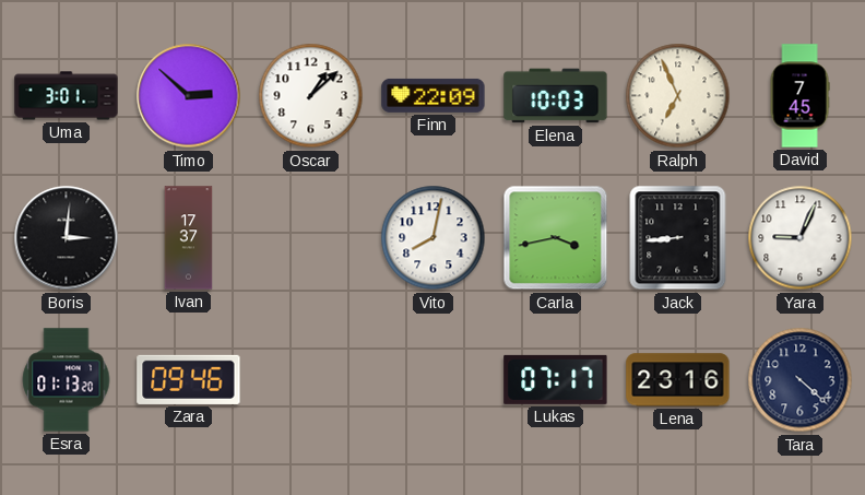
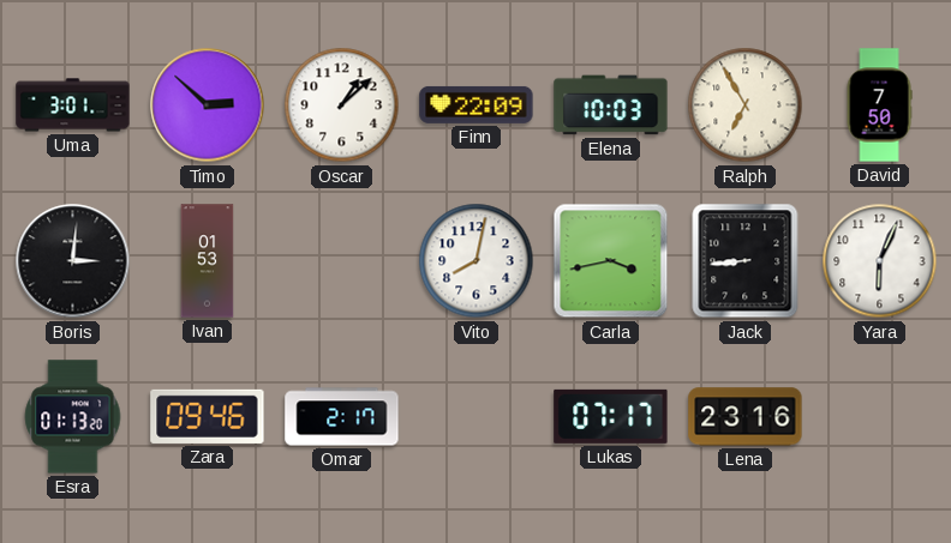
Ralph: 6:56 -> 6:55
David: 7:45 -> 7:50
Ivan: 17:37 -> 01:53
Yara: 9:04 -> 6:04
Omar: none -> 2:17
Tara: 4:22 -> none
